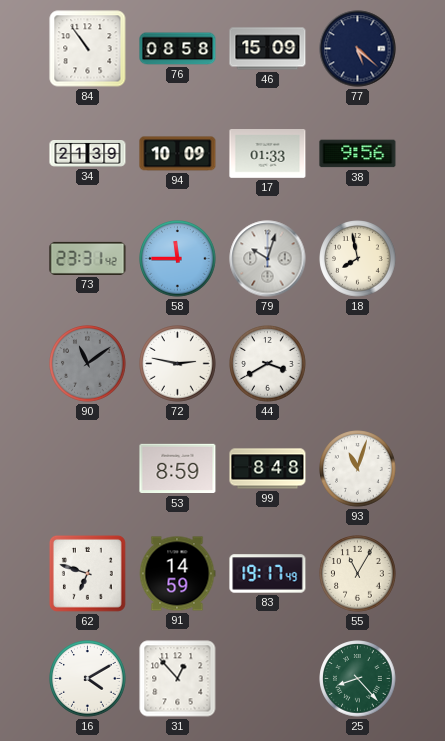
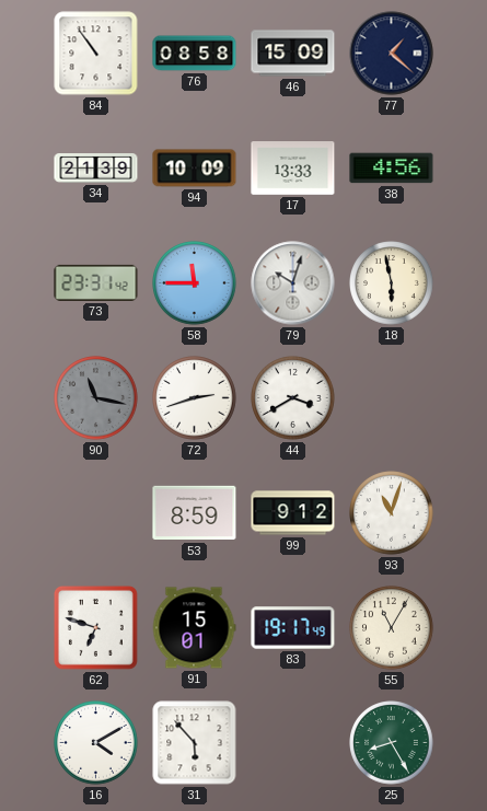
77: 5:22 -> 1:22
17: 01:33 -> 13:33
38: 9:56 -> 4:56
18: 7:58 -> 5:58
90: 11:09 -> 11:17
72: 2:47 -> 2:42
99: 8:48 -> 9:12
91: 14:59 -> 15:01
31: 12:53 -> 5:53
25: 8:23 -> 8:25
